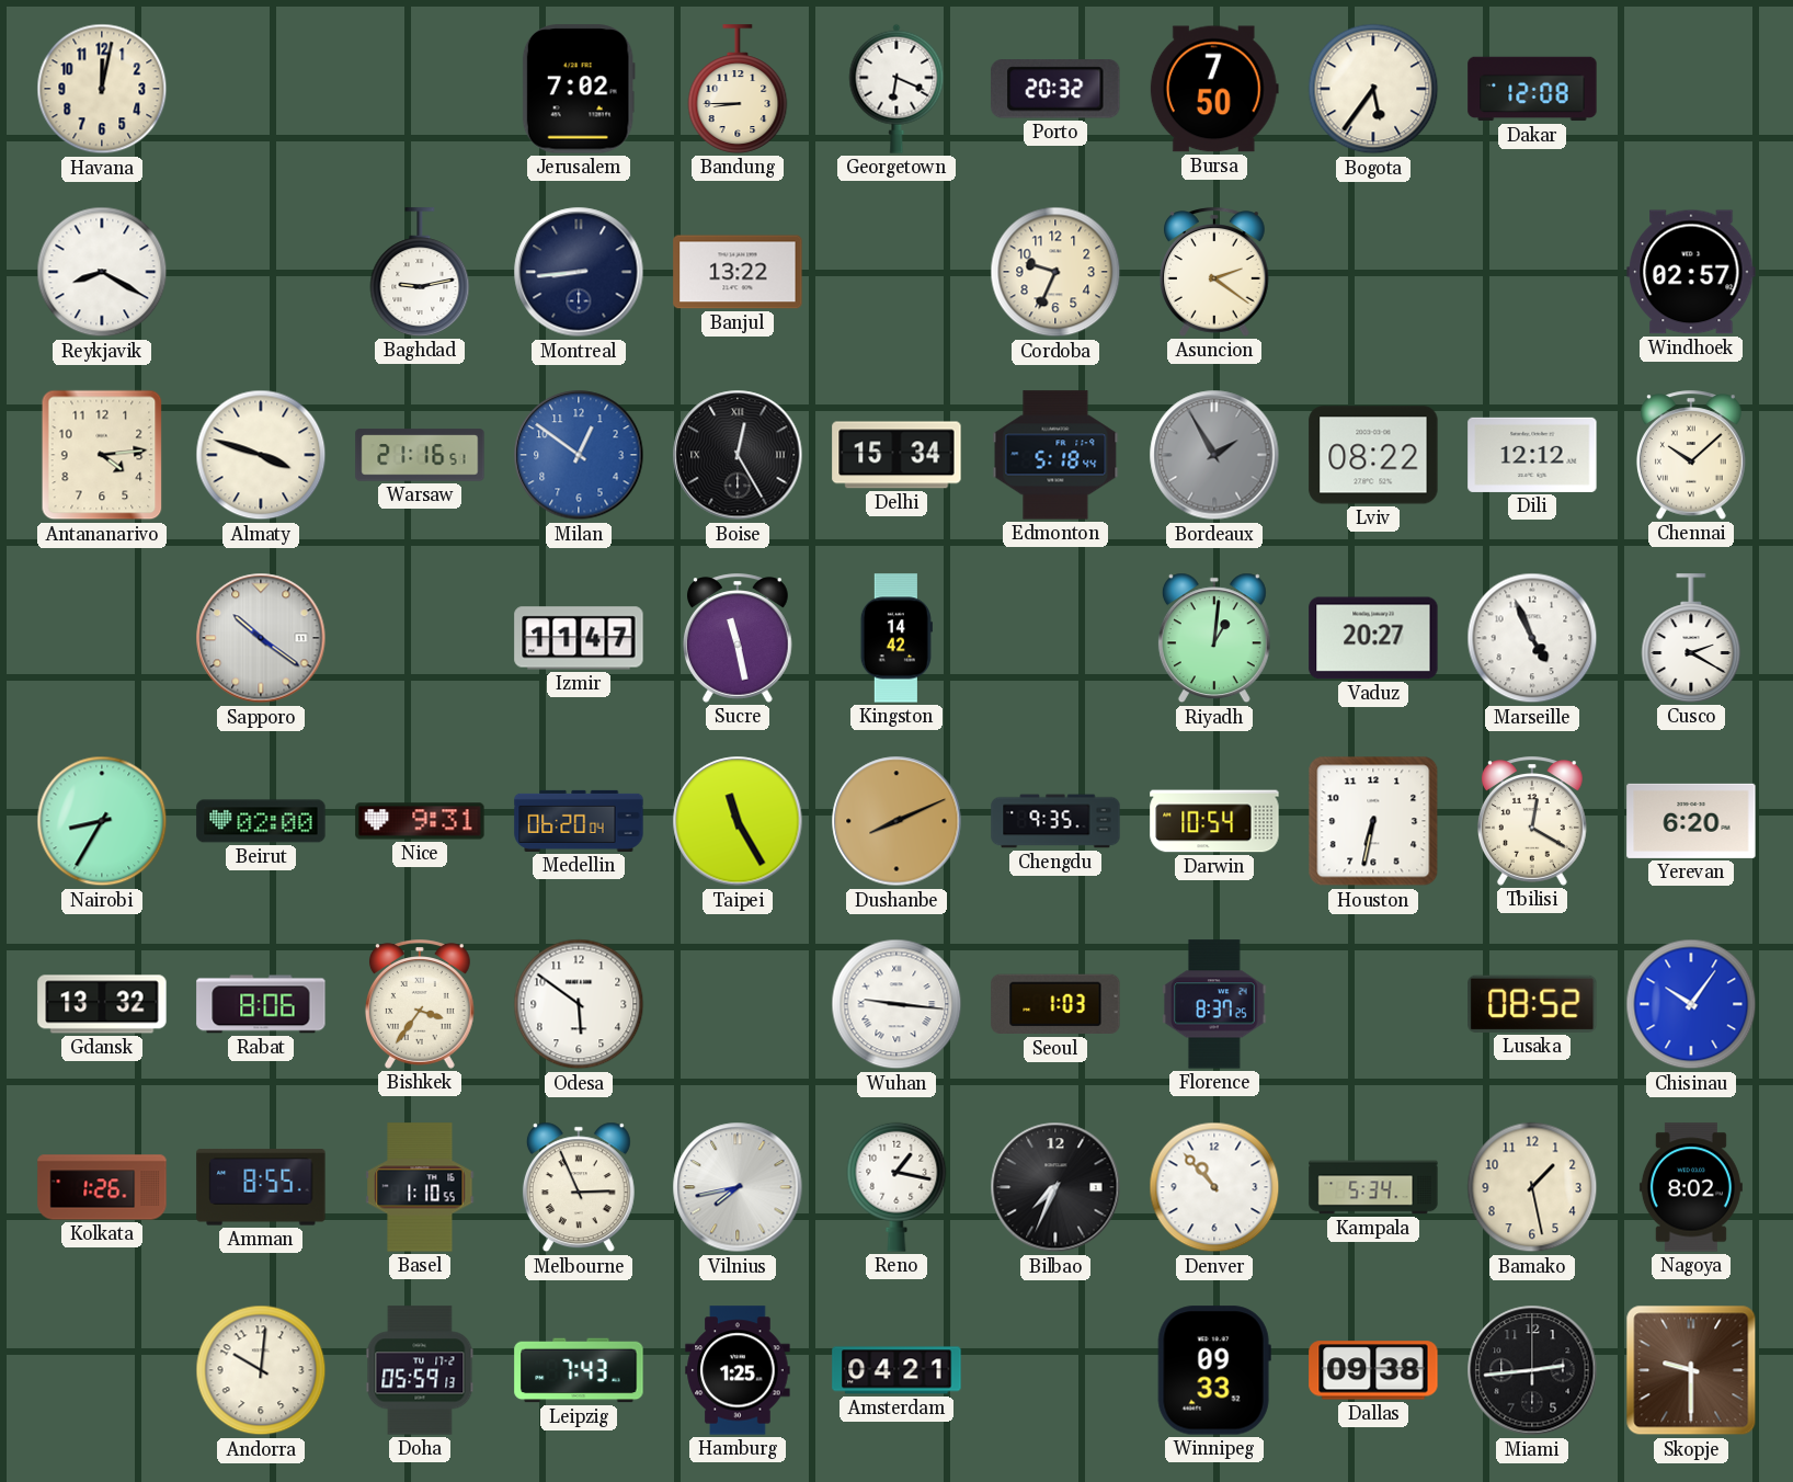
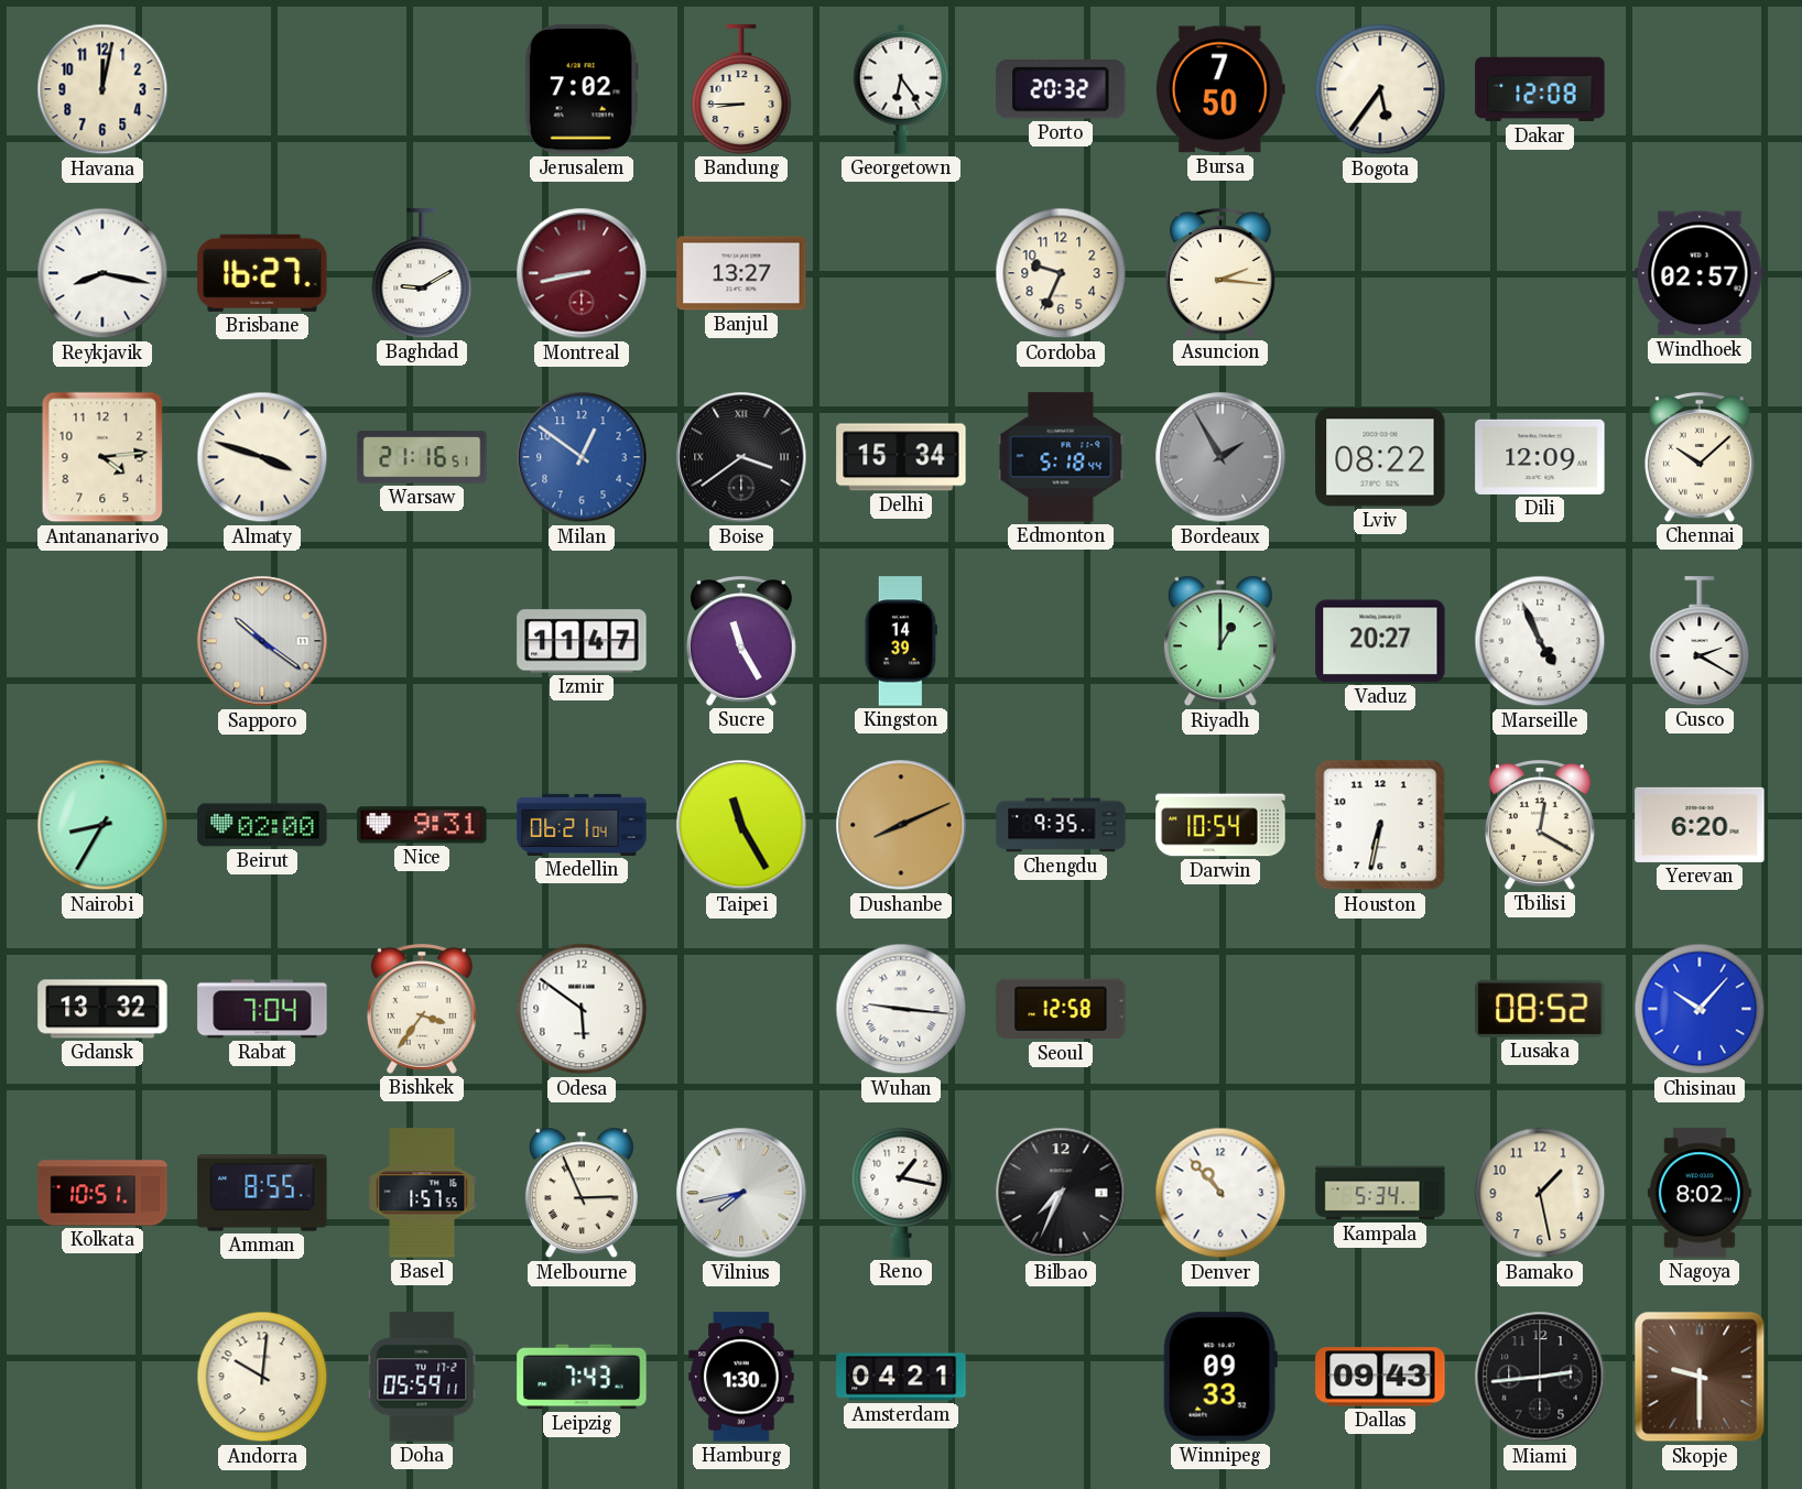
Georgetown: 6:19 -> 6:24
Reykjavik: 8:20 -> 8:17
Brisbane: none -> 16:27
Baghdad: 9:13 -> 9:10
Montreal: 8:44 -> 8:43
Montreal dial: navy -> burgundy
Banjul: 13:22 -> 13:27
Asuncion: 2:21 -> 2:16
Boise: 12:25 -> 3:39
Dili: 12:12 -> 12:09
Sucre: 11:28 -> 11:25
Kingston: 14:42 -> 14:39
Riyadh: 1:01 -> 1:00
Medellin: 06:20 -> 06:21
Rabat: 8:06 -> 7:04
Seoul: 1:03 -> 12:58
Florence: 8:37 -> none
Chisinau: 10:06 -> 10:07
Kolkata: 1:26 -> 10:51
Basel: 1:10 -> 1:57
Doha: 05:59:13 -> 05:59:11
Hamburg: 1:25 -> 1:30
Dallas: 09:38 -> 09:43
